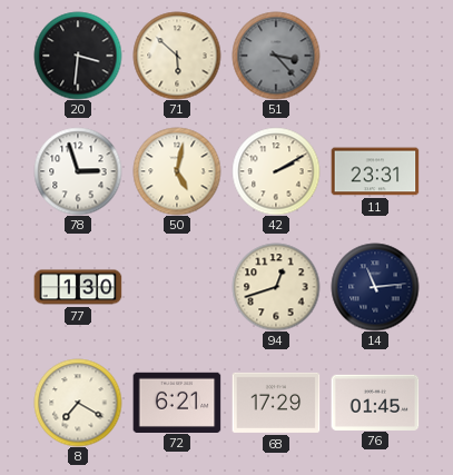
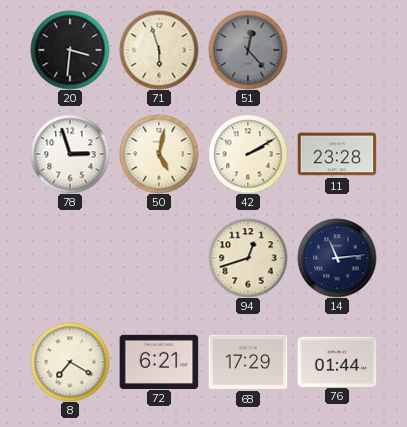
71: 5:52 -> 5:57
51: 3:23 -> 12:23
11: 23:31 -> 23:28
77: 1:30 -> none
76: 01:45 -> 01:44
